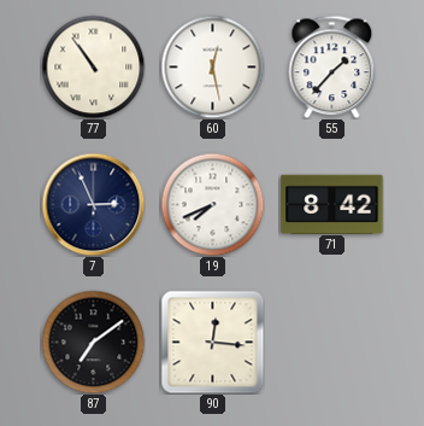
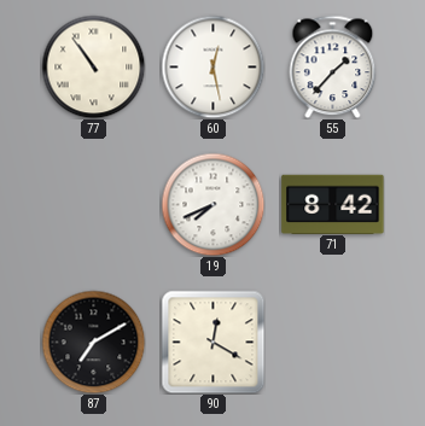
7: 2:56 -> none
87: 7:09 -> 7:10
90: 12:16 -> 12:20
